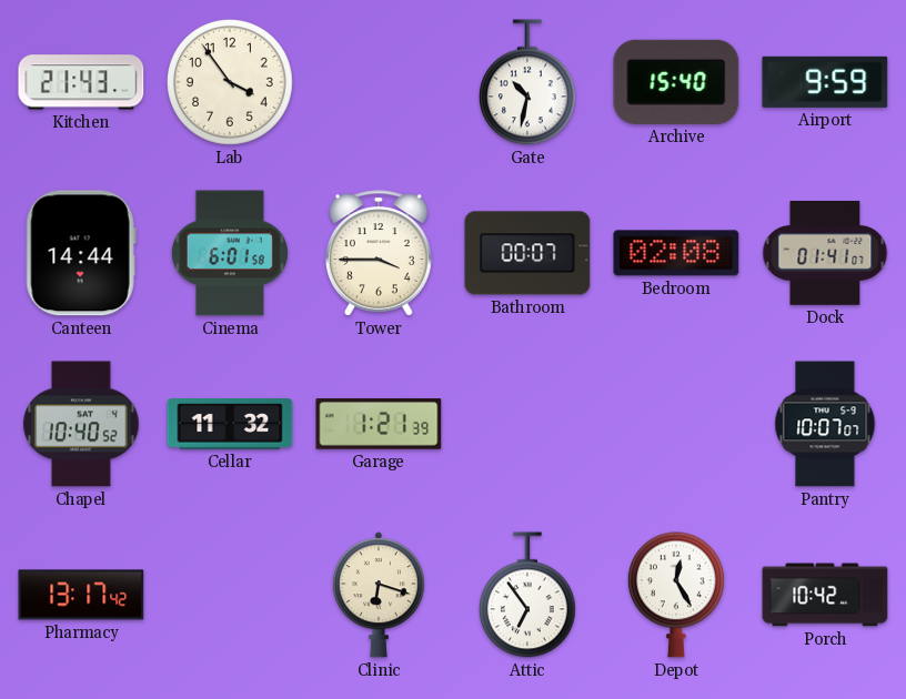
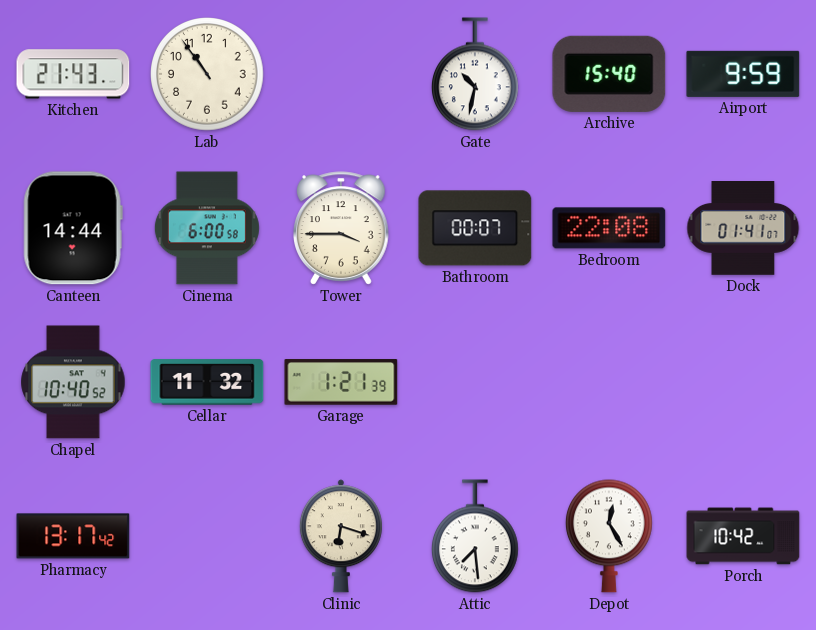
Lab: 3:54 -> 10:54
Cinema: 6:01 -> 6:00
Bedroom: 02:08 -> 22:08
Pantry: 10:07 -> none
Attic: 6:54 -> 7:29
